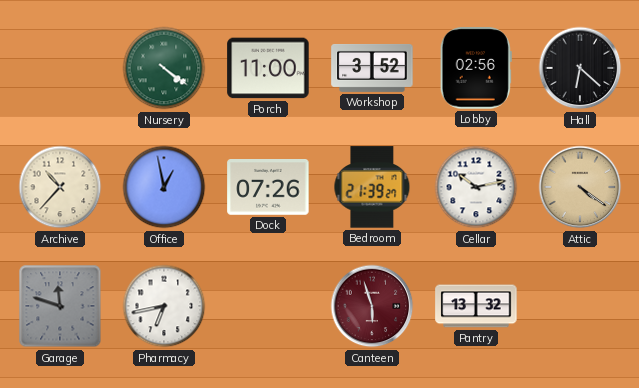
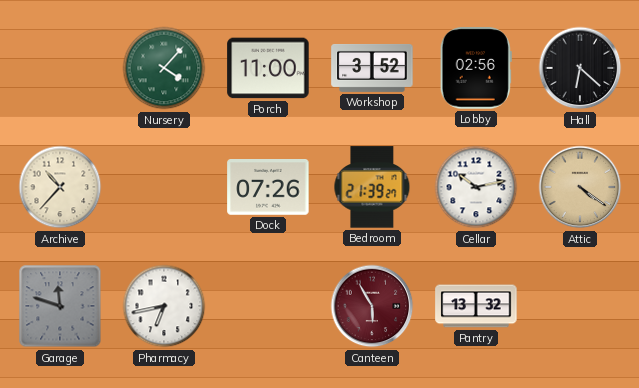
Nursery: 4:21 -> 4:07
Office: 12:58 -> none
Canteen: 5:57 -> 5:55
